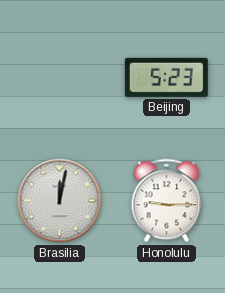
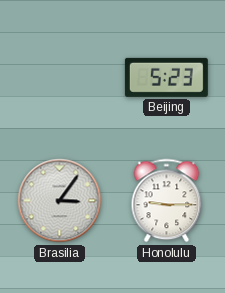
Brasilia: 12:02 -> 3:06
